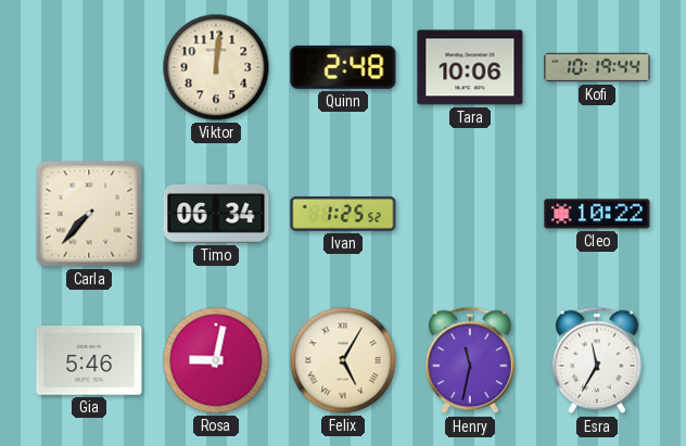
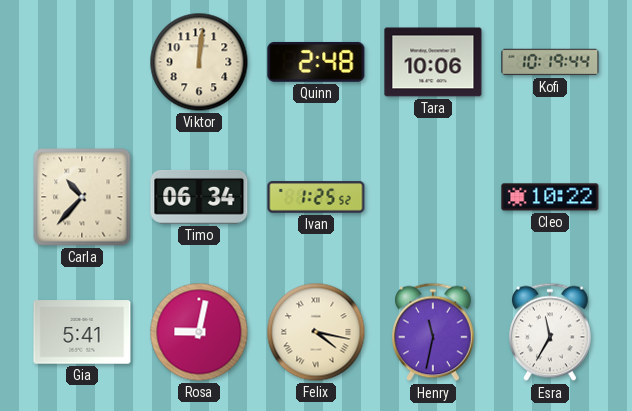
Carla: 7:37 -> 10:37
Gia: 5:46 -> 5:41
Felix: 5:05 -> 4:17
